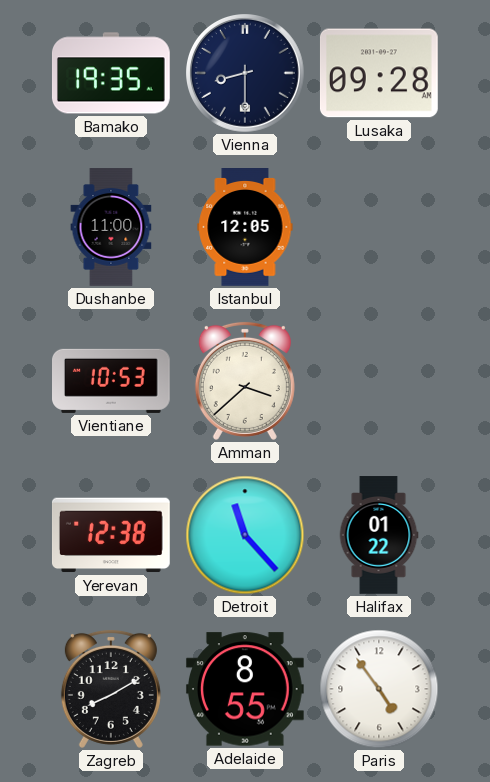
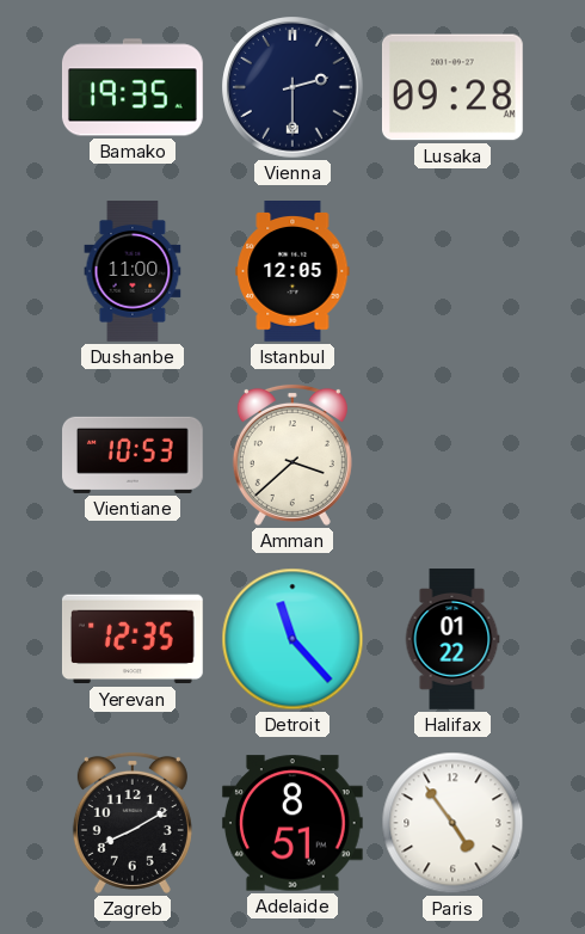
Vienna: 8:30 -> 2:30
Yerevan: 12:38 -> 12:35
Adelaide: 8:55 -> 8:51
